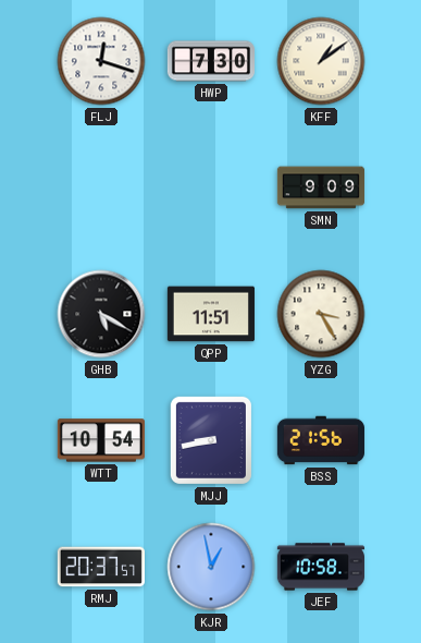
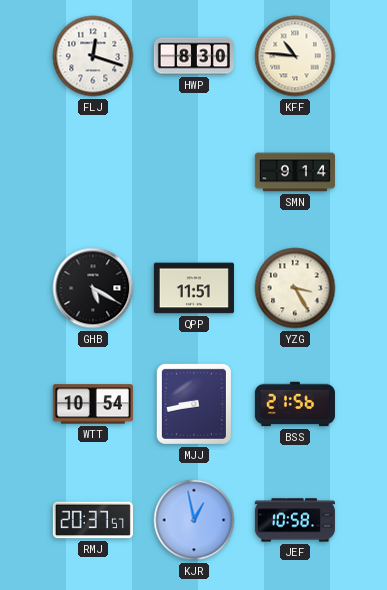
HWP: 7:30 -> 8:30
KFF: 1:09 -> 10:46
SMN: 9:09 -> 9:14
